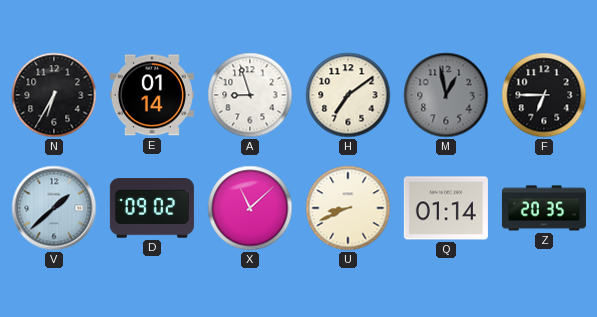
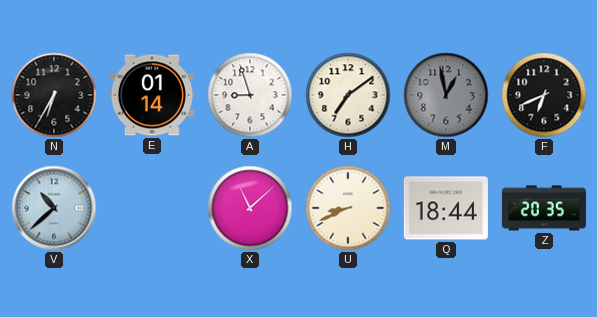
F: 6:45 -> 6:41
V: 1:38 -> 10:38
D: 09:02 -> none
Q: 01:14 -> 18:44
